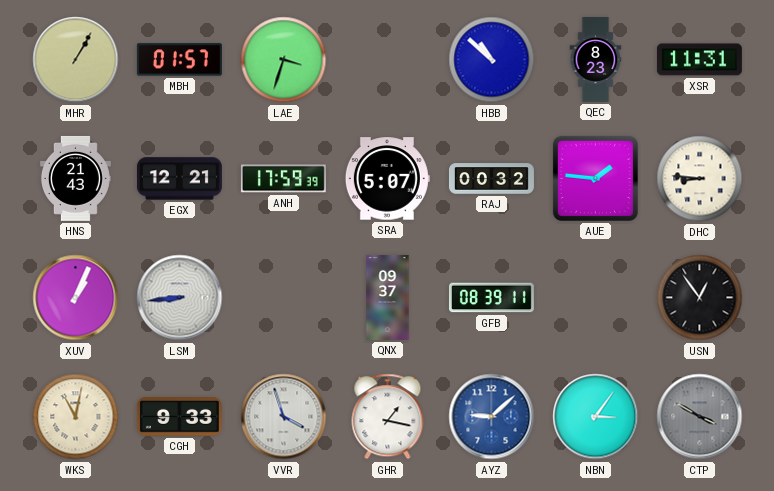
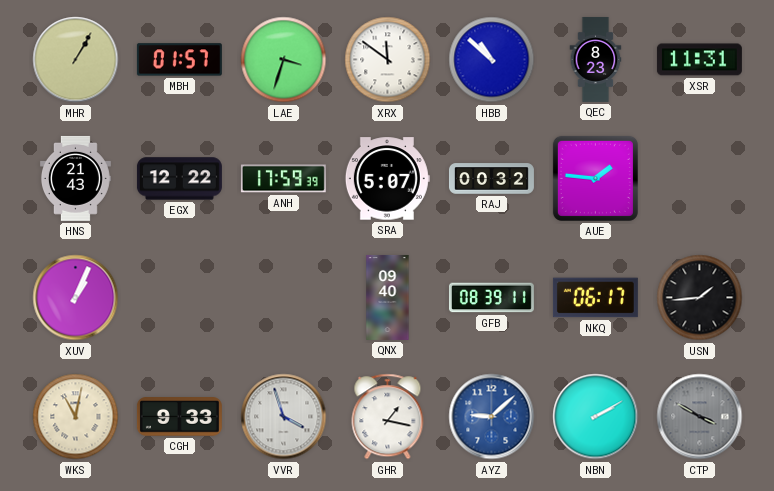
XRX: none -> 11:51
EGX: 12:21 -> 12:22
DHC: 8:46 -> none
LSM: 8:44 -> none
QNX: 09:37 -> 09:40
NKQ: none -> 06:17
USN: 12:54 -> 1:44
NBN: 3:06 -> 2:10
